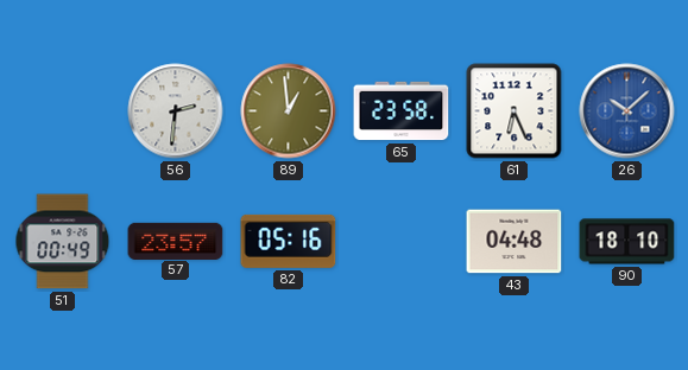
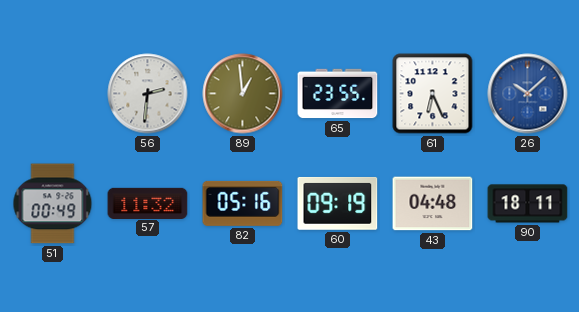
65: 23:58 -> 23:55
57: 23:57 -> 11:32
60: none -> 09:19
90: 18:10 -> 18:11
